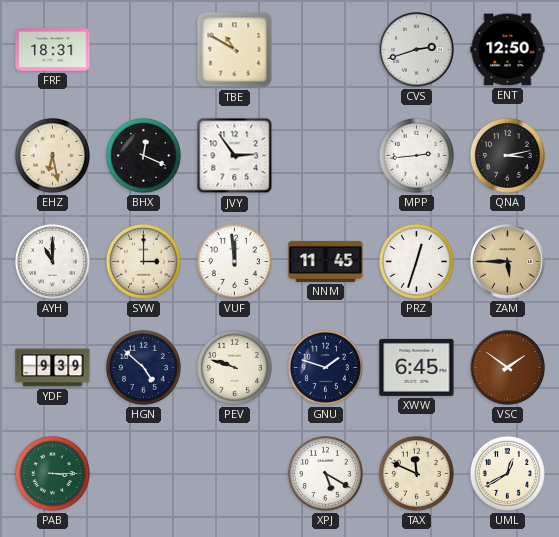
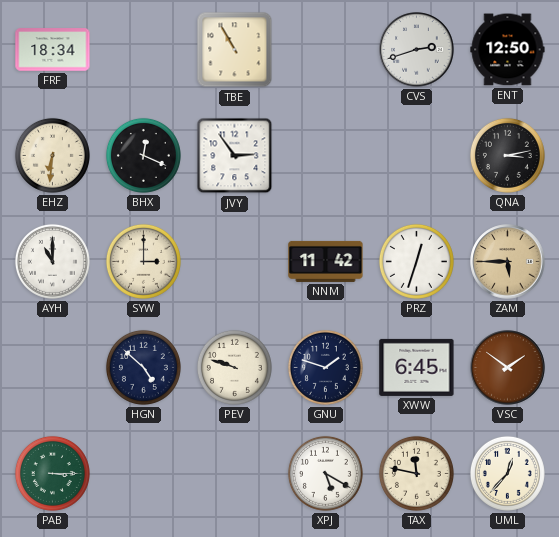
FRF: 18:31 -> 18:34
TBE: 10:50 -> 10:55
EHZ: 6:28 -> 6:31
MPP: 2:44 -> none
VUF: 11:59 -> none
NNM: 11:45 -> 11:42
YDF: 9:39 -> none
TAX: 11:49 -> 11:47
UML: 12:40 -> 12:37
